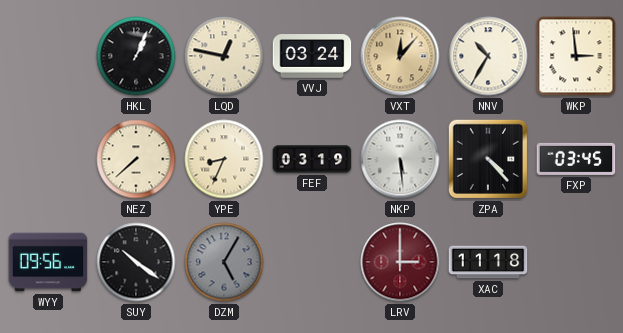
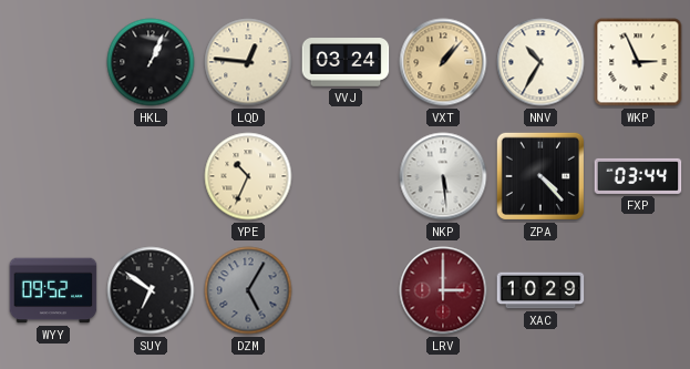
LQD: 12:47 -> 12:46
VXT: 12:07 -> 1:07
WKP: 2:59 -> 2:56
NEZ: 7:38 -> none
YPE: 8:34 -> 10:34
FEF: 03:19 -> none
FXP: 03:45 -> 03:44
WYY: 09:56 -> 09:52
SUY: 10:21 -> 6:51
XAC: 11:18 -> 10:29
